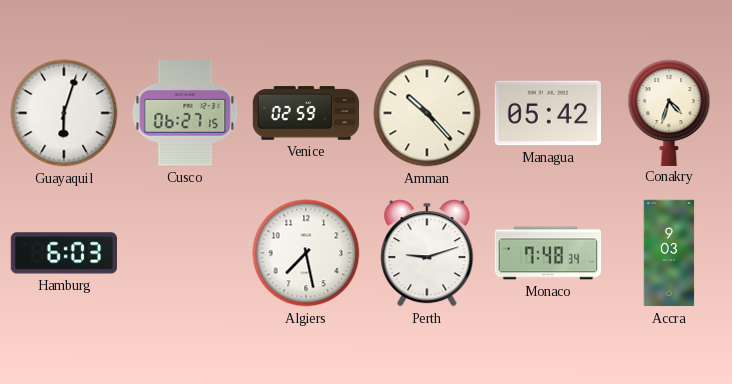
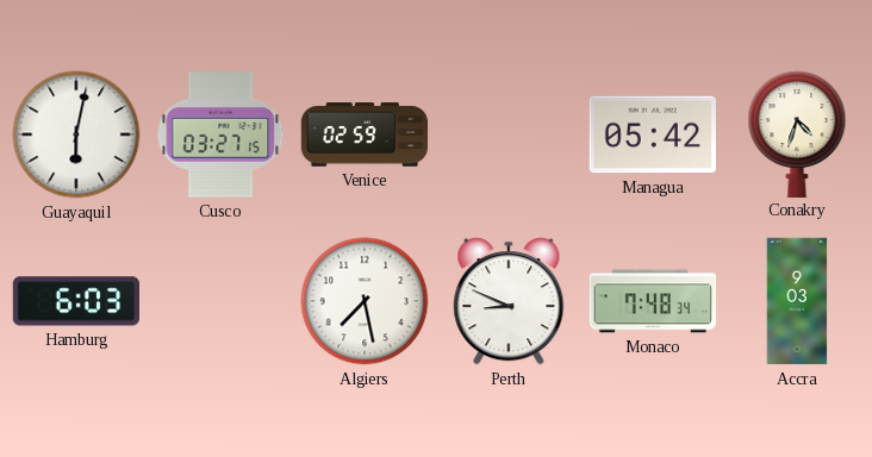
Guayaquil: 6:03 -> 6:02
Cusco: 06:27 -> 03:27
Amman: 10:23 -> none
Perth: 9:12 -> 8:49
